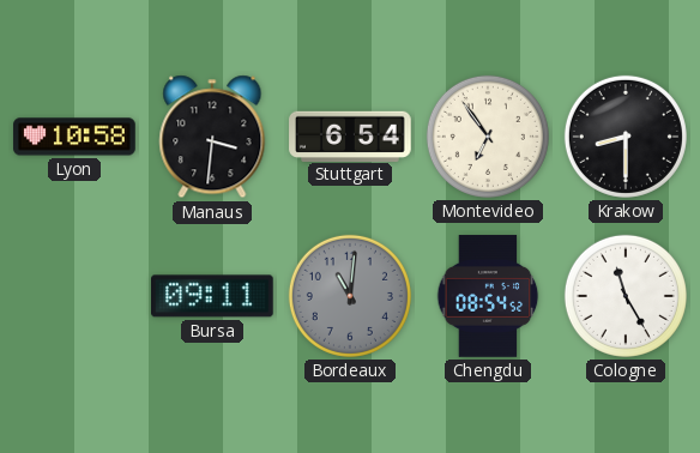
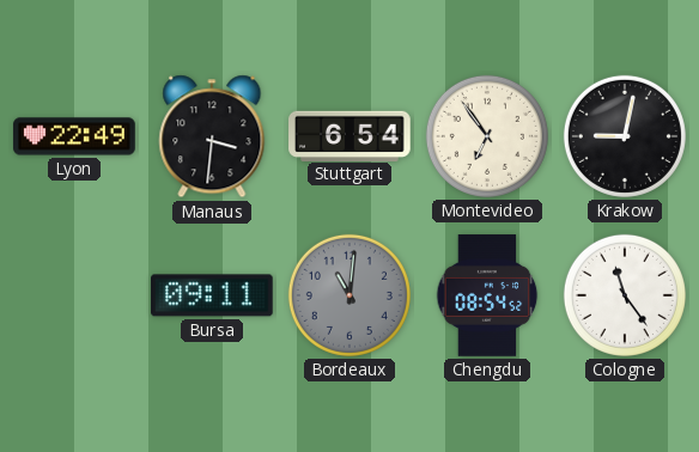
Lyon: 10:58 -> 22:49
Krakow: 8:30 -> 9:02
Cologne: 11:25 -> 11:24
